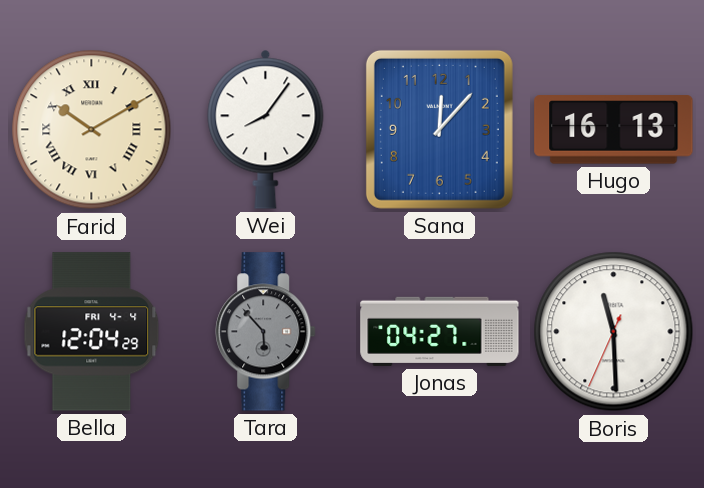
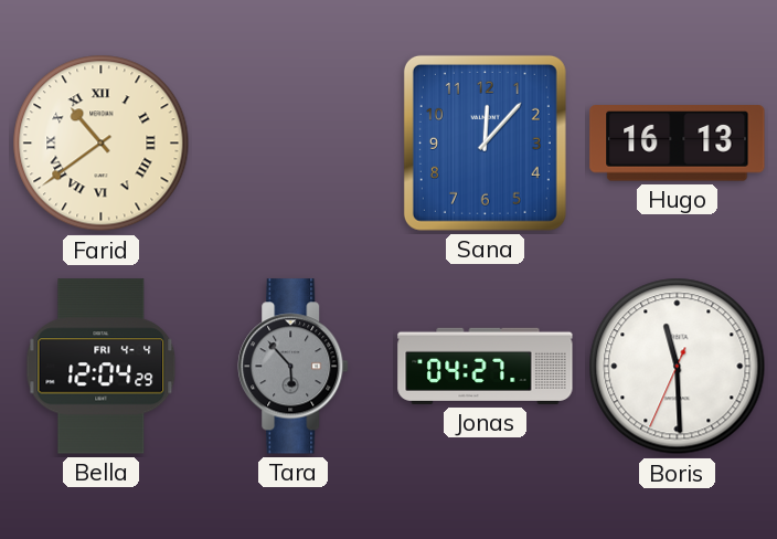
Farid: 10:10 -> 10:39
Wei: 8:06 -> none
